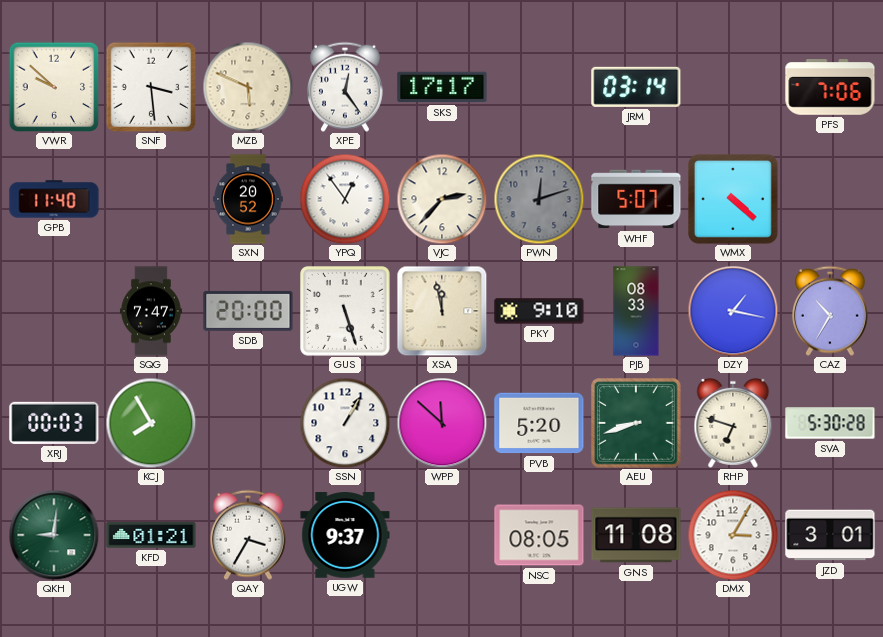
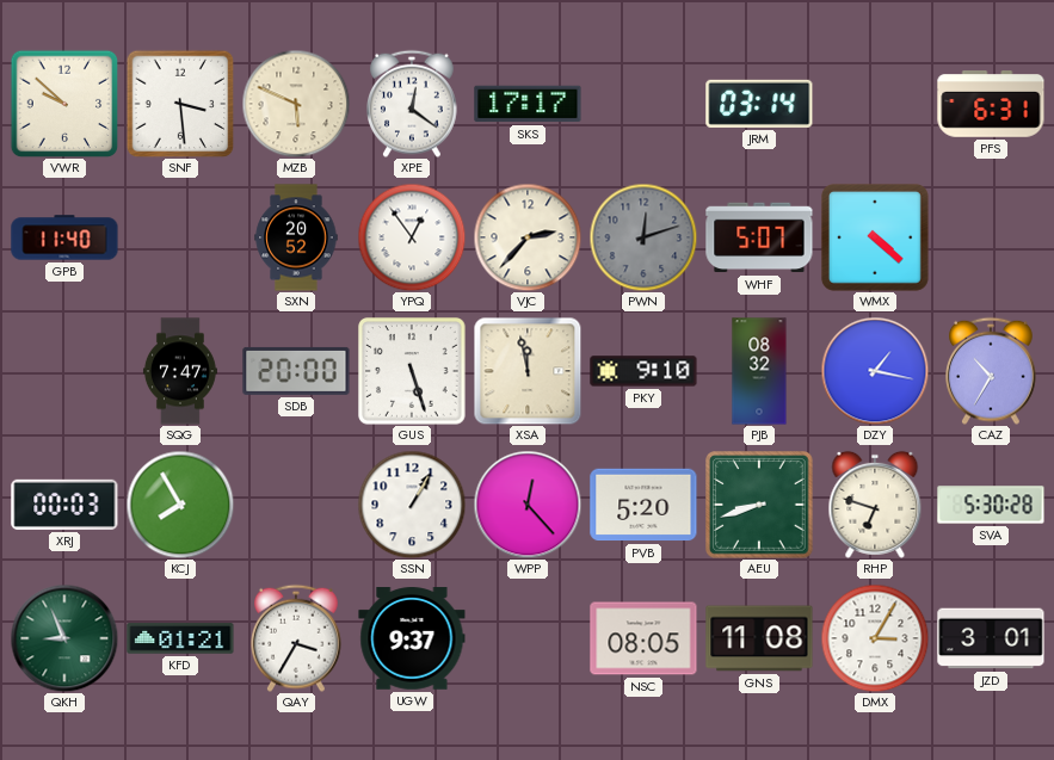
XPE: 12:24 -> 12:21
PFS: 7:06 -> 6:31
PJB: 08:33 -> 08:32
WPP: 11:52 -> 12:23
QKH: 9:01 -> 8:56
